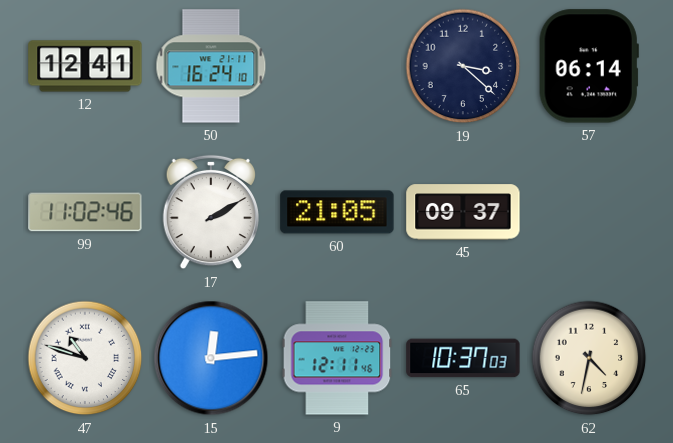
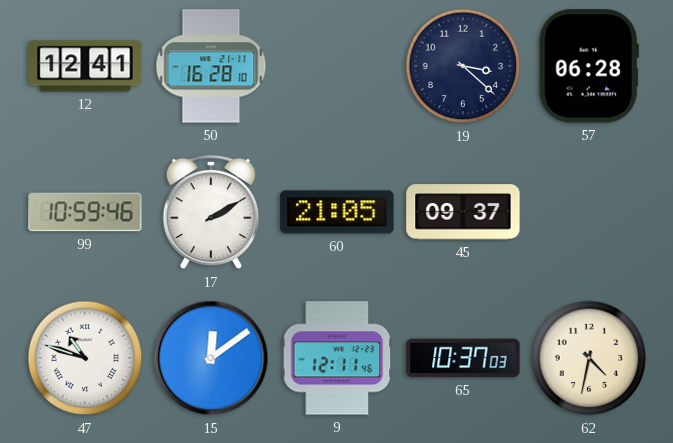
50: 16:24 -> 16:28
57: 06:14 -> 06:28
99: 11:02 -> 10:59
15: 12:14 -> 12:09
